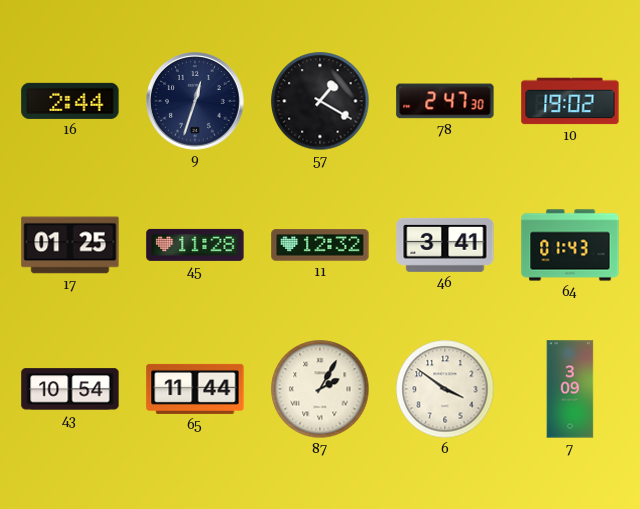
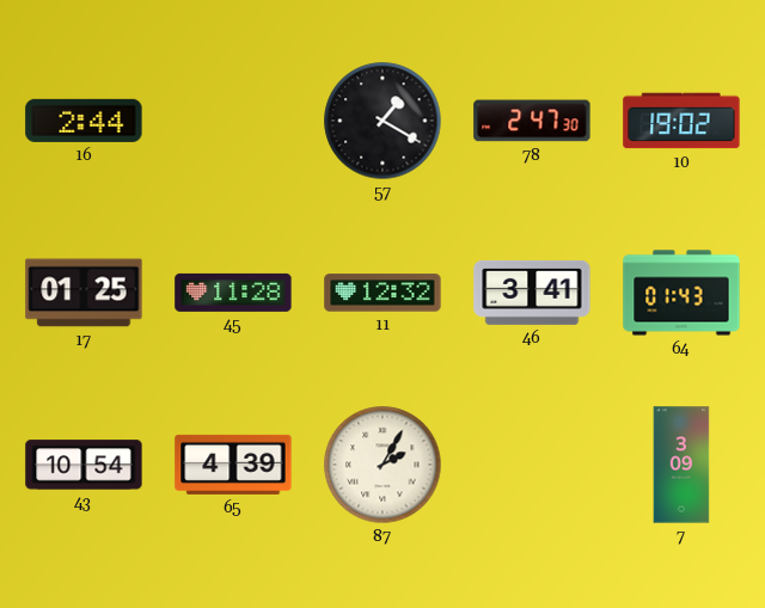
9: 12:33 -> none
65: 11:44 -> 4:39
6: 3:51 -> none
